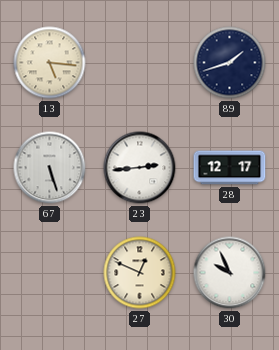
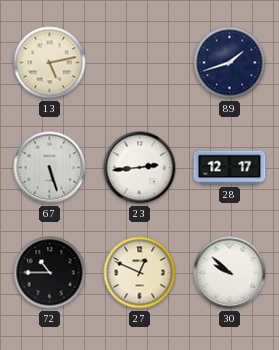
13: 5:16 -> 5:13
72: none -> 10:45
30: 9:56 -> 9:52
